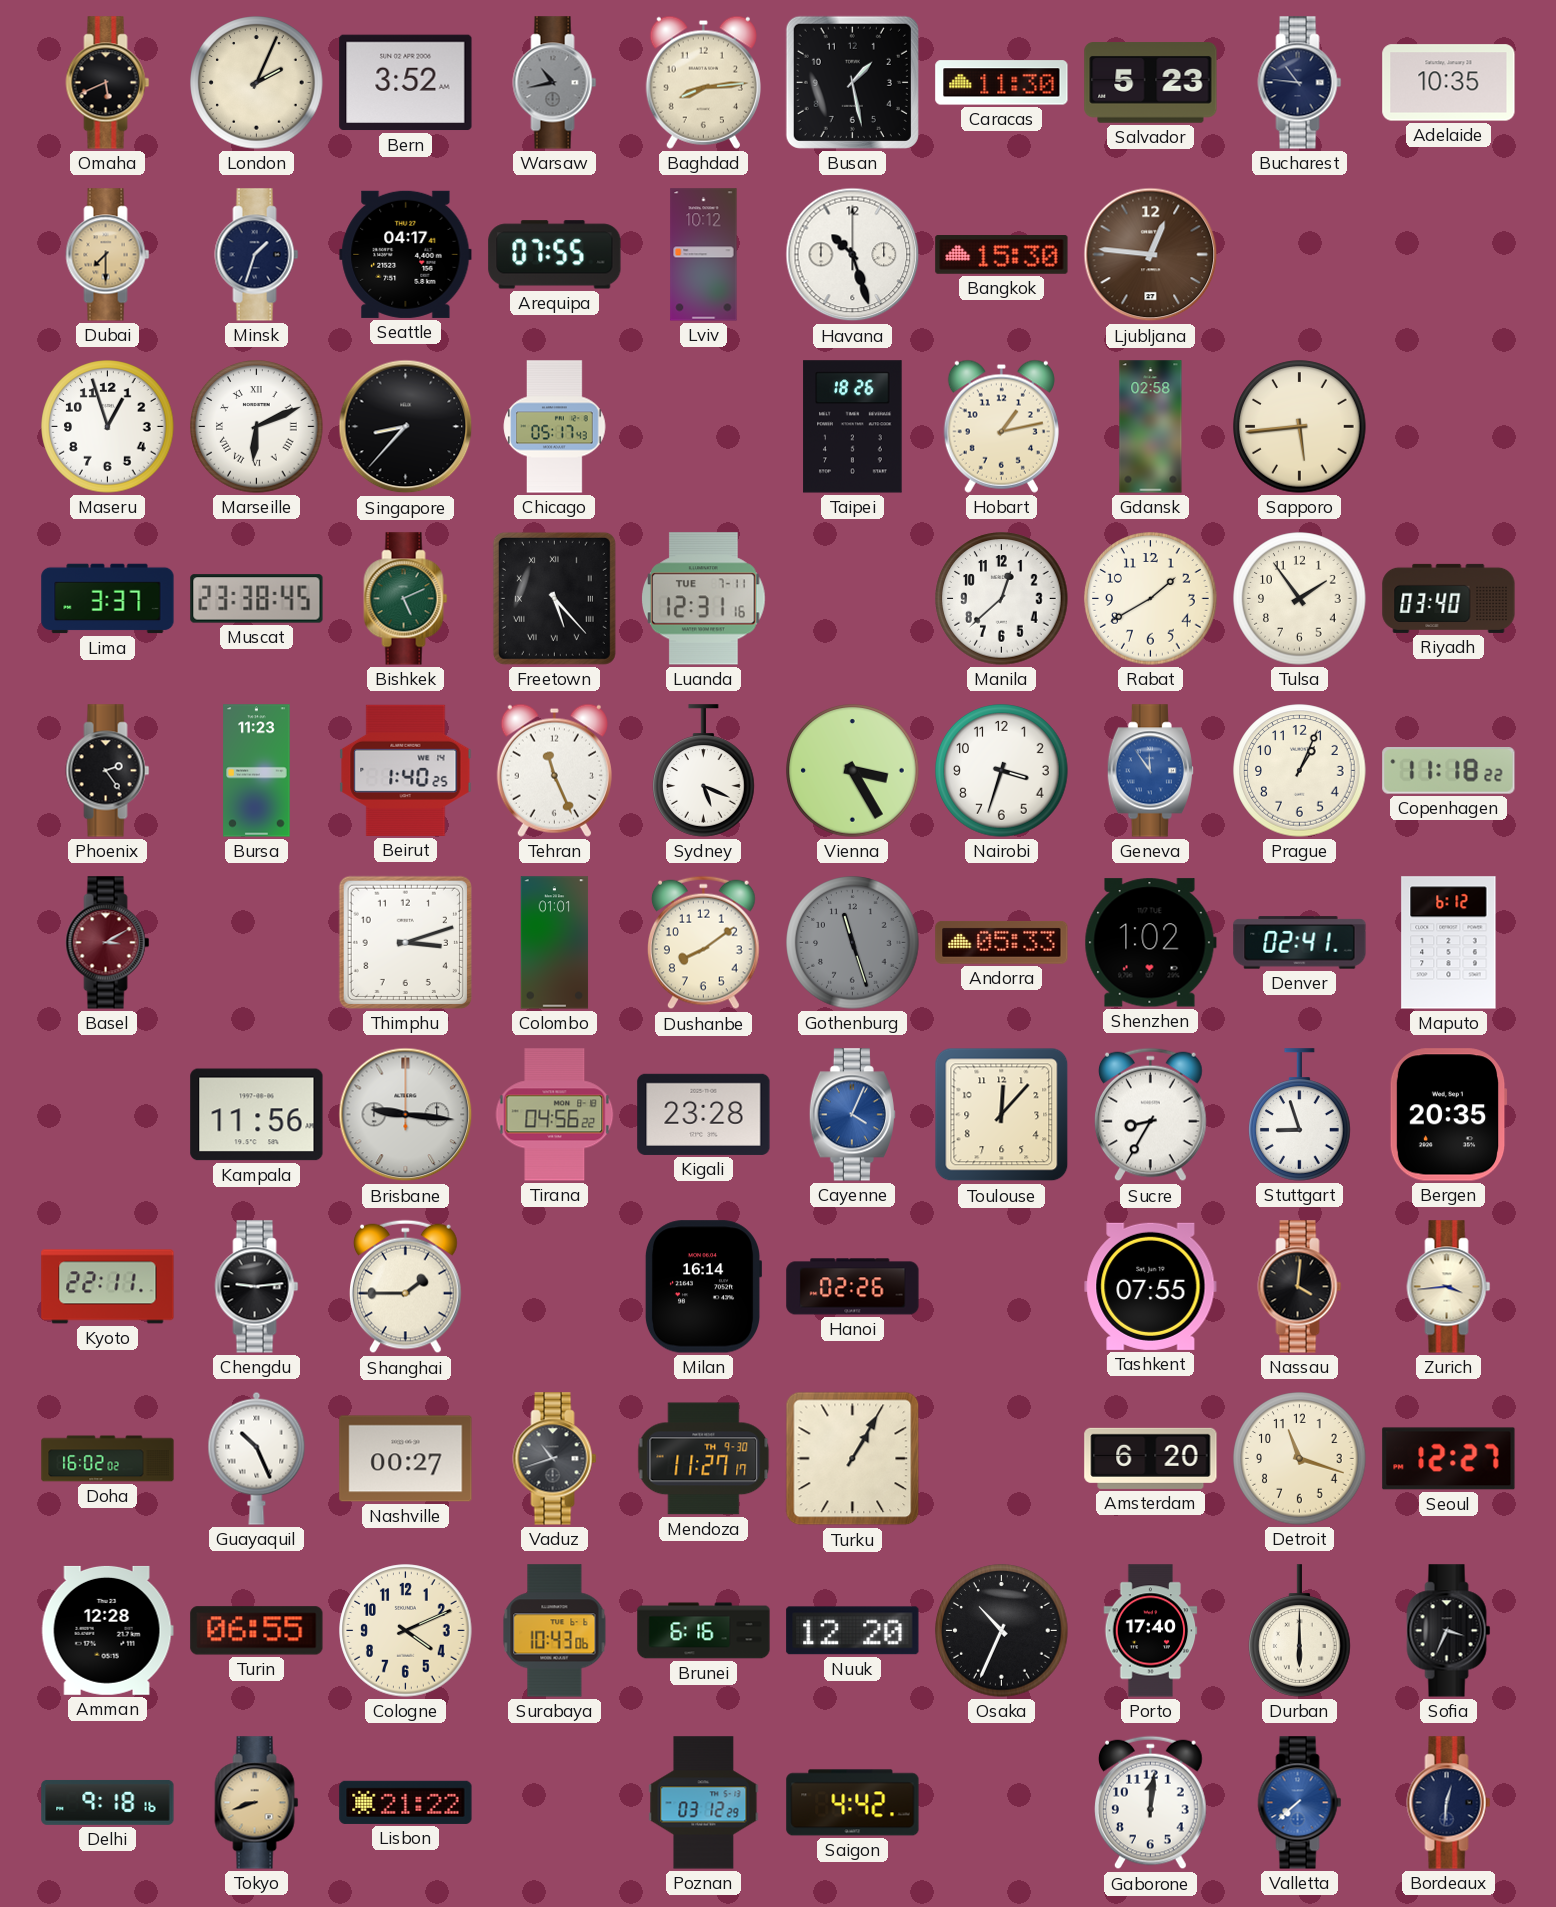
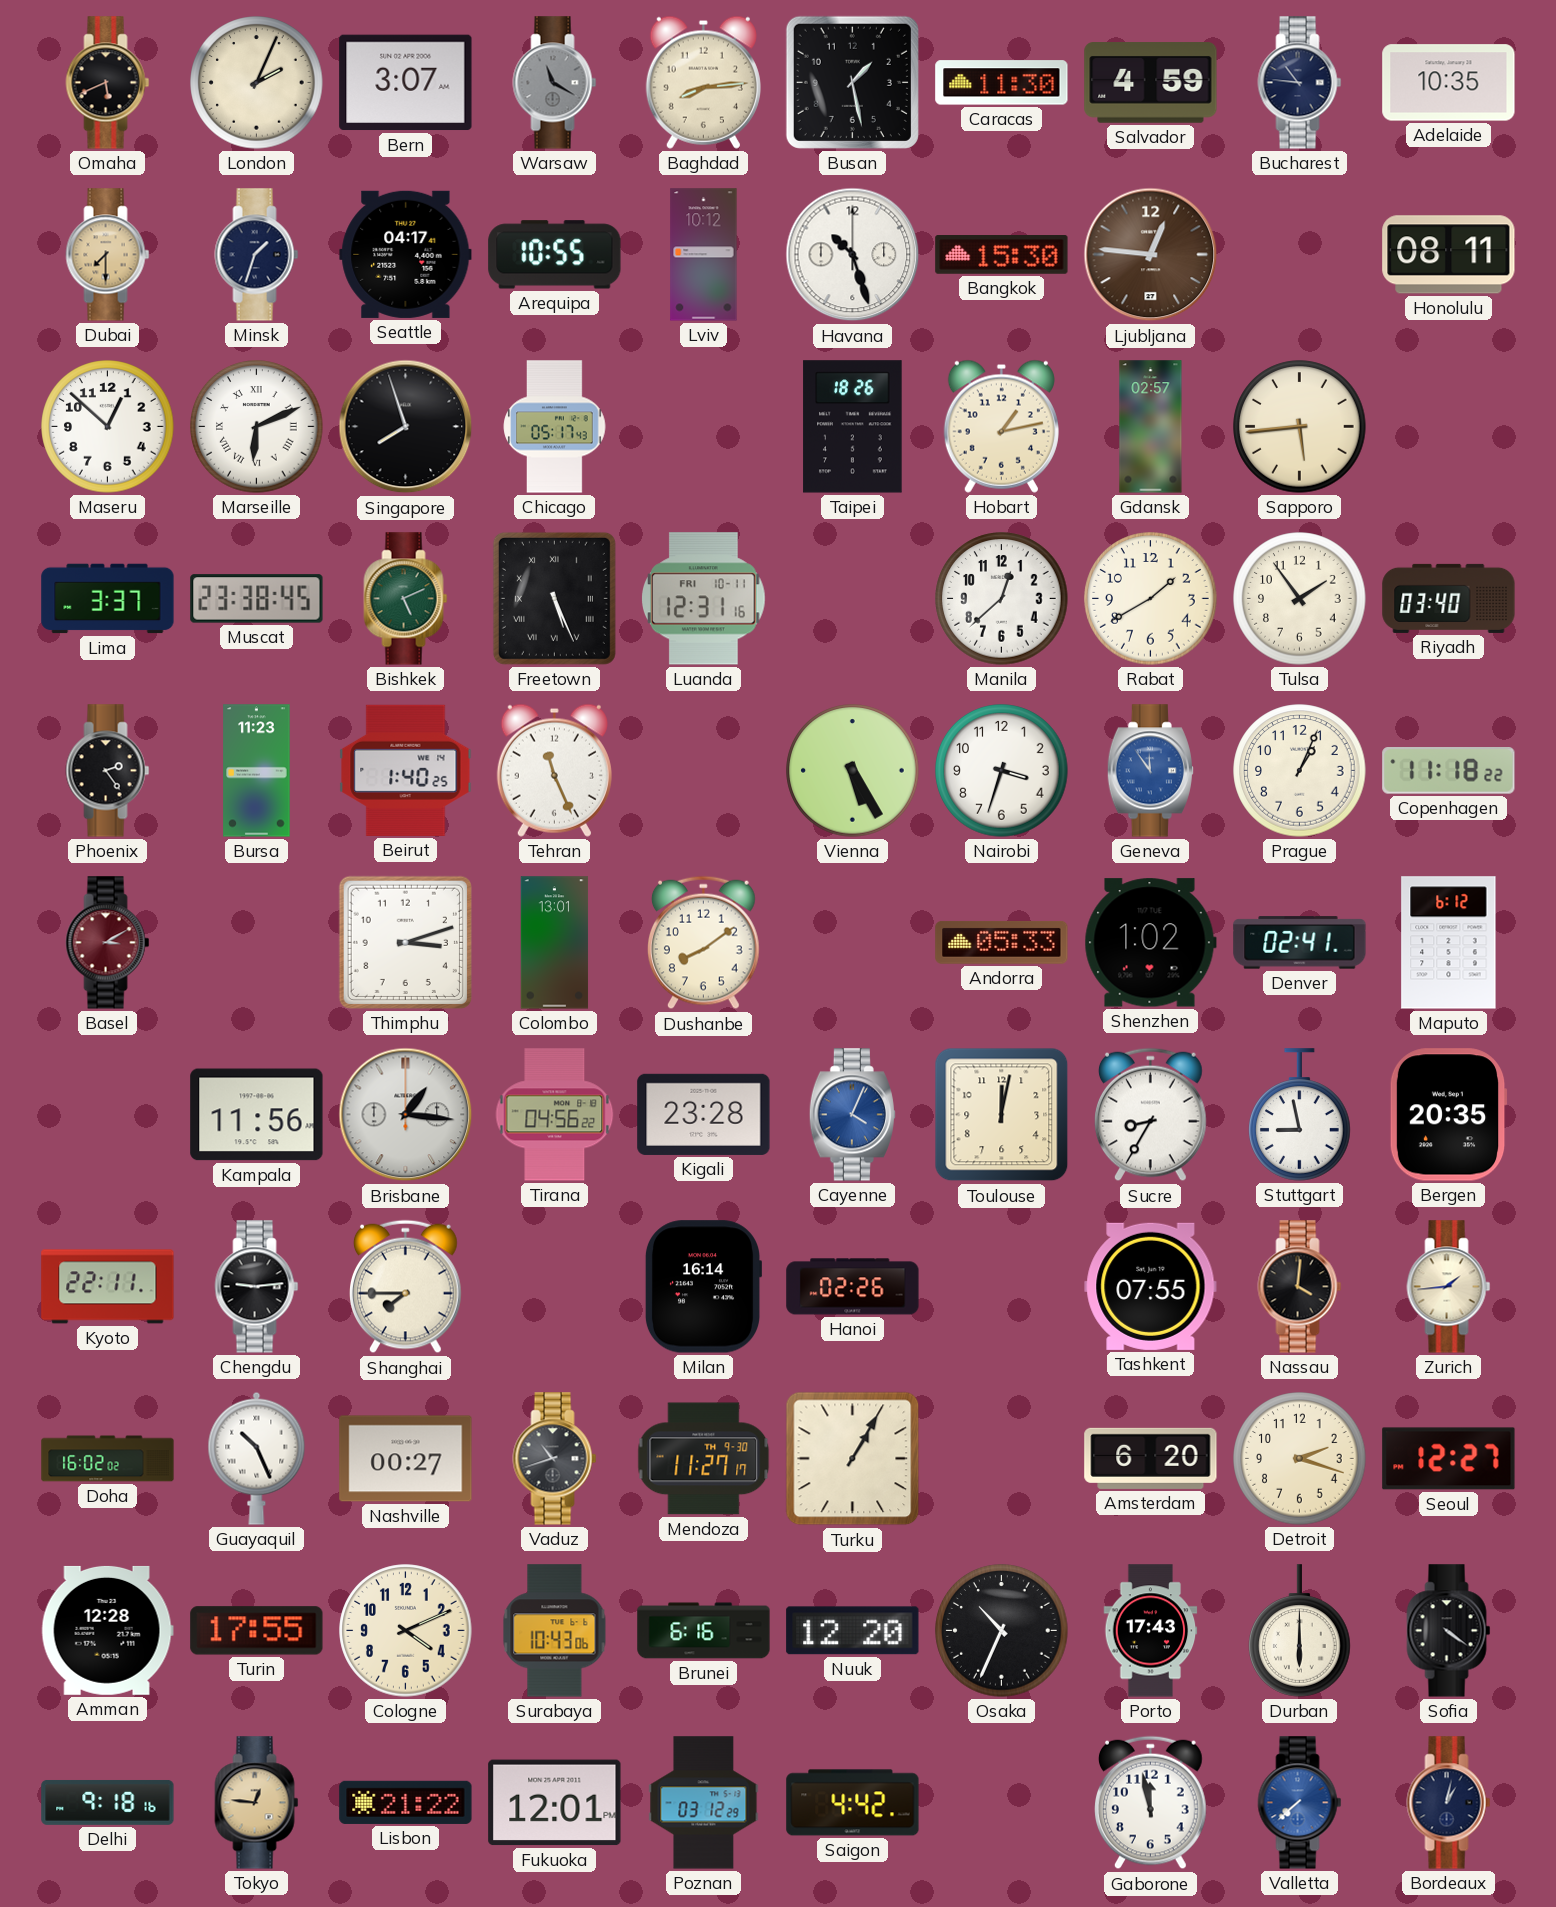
Bern: 3:52 -> 3:07
Warsaw: 10:43 -> 11:20
Salvador: 5:23 -> 4:59
Arequipa: 07:55 -> 10:55
Honolulu: none -> 08:11
Maseru: 12:57 -> 12:52
Singapore: 8:37 -> 7:57
Gdansk: 02:58 -> 02:57
Freetown: 5:23 -> 5:26
Luanda date: TUE 7-11 -> FRI 10-11
Sydney: 5:19 -> none
Vienna: 3:25 -> 5:25
Colombo: 01:01 -> 13:01
Gothenburg: 11:27 -> none
Brisbane: 9:16 -> 1:16
Toulouse: 12:07 -> 12:02
Stuttgart: 8:57 -> 8:58
Shanghai: 1:45 -> 7:45
Zurich: 3:44 -> 1:44
Detroit: 11:18 -> 2:18
Turin: 06:55 -> 17:55
Porto: 17:40 -> 17:43
Sofia: 3:34 -> 4:21
Tokyo: 8:42 -> 12:46
Fukuoka: none -> 12:01
Gaborone: 12:01 -> 11:58
Bordeaux: 12:31 -> 1:02
